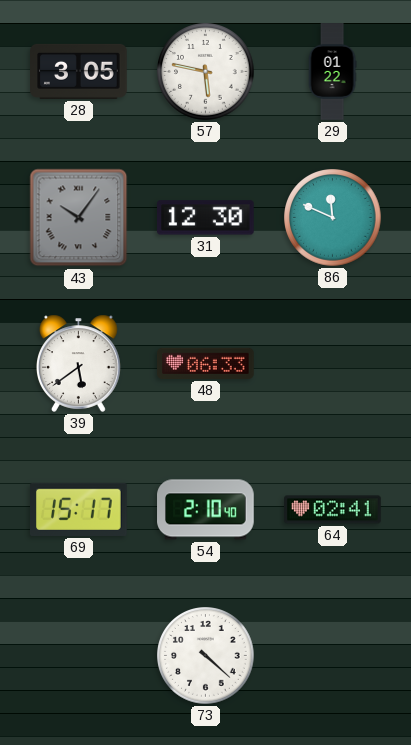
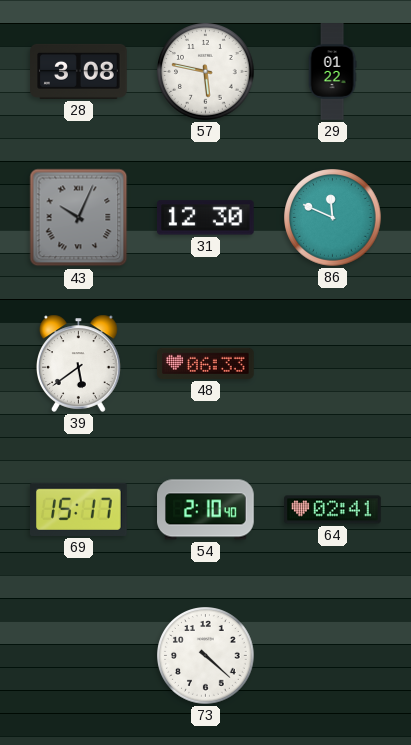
28: 3:05 -> 3:08
43: 10:06 -> 10:04
